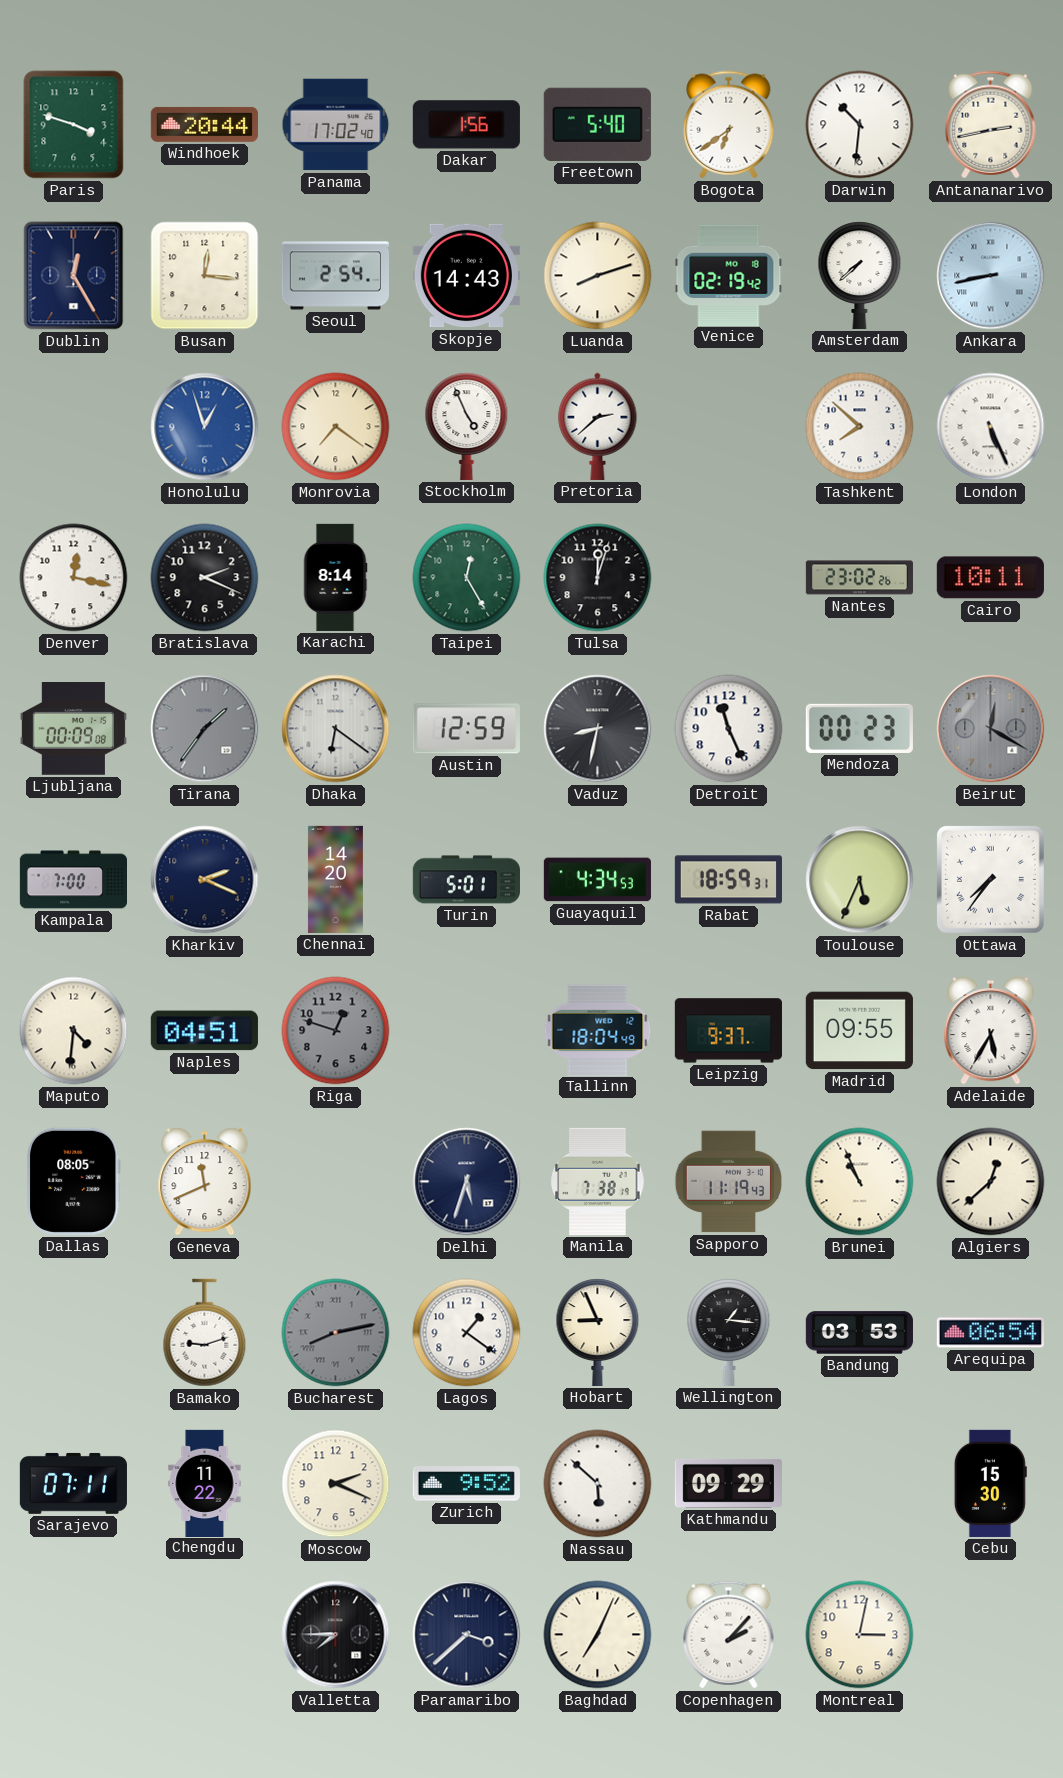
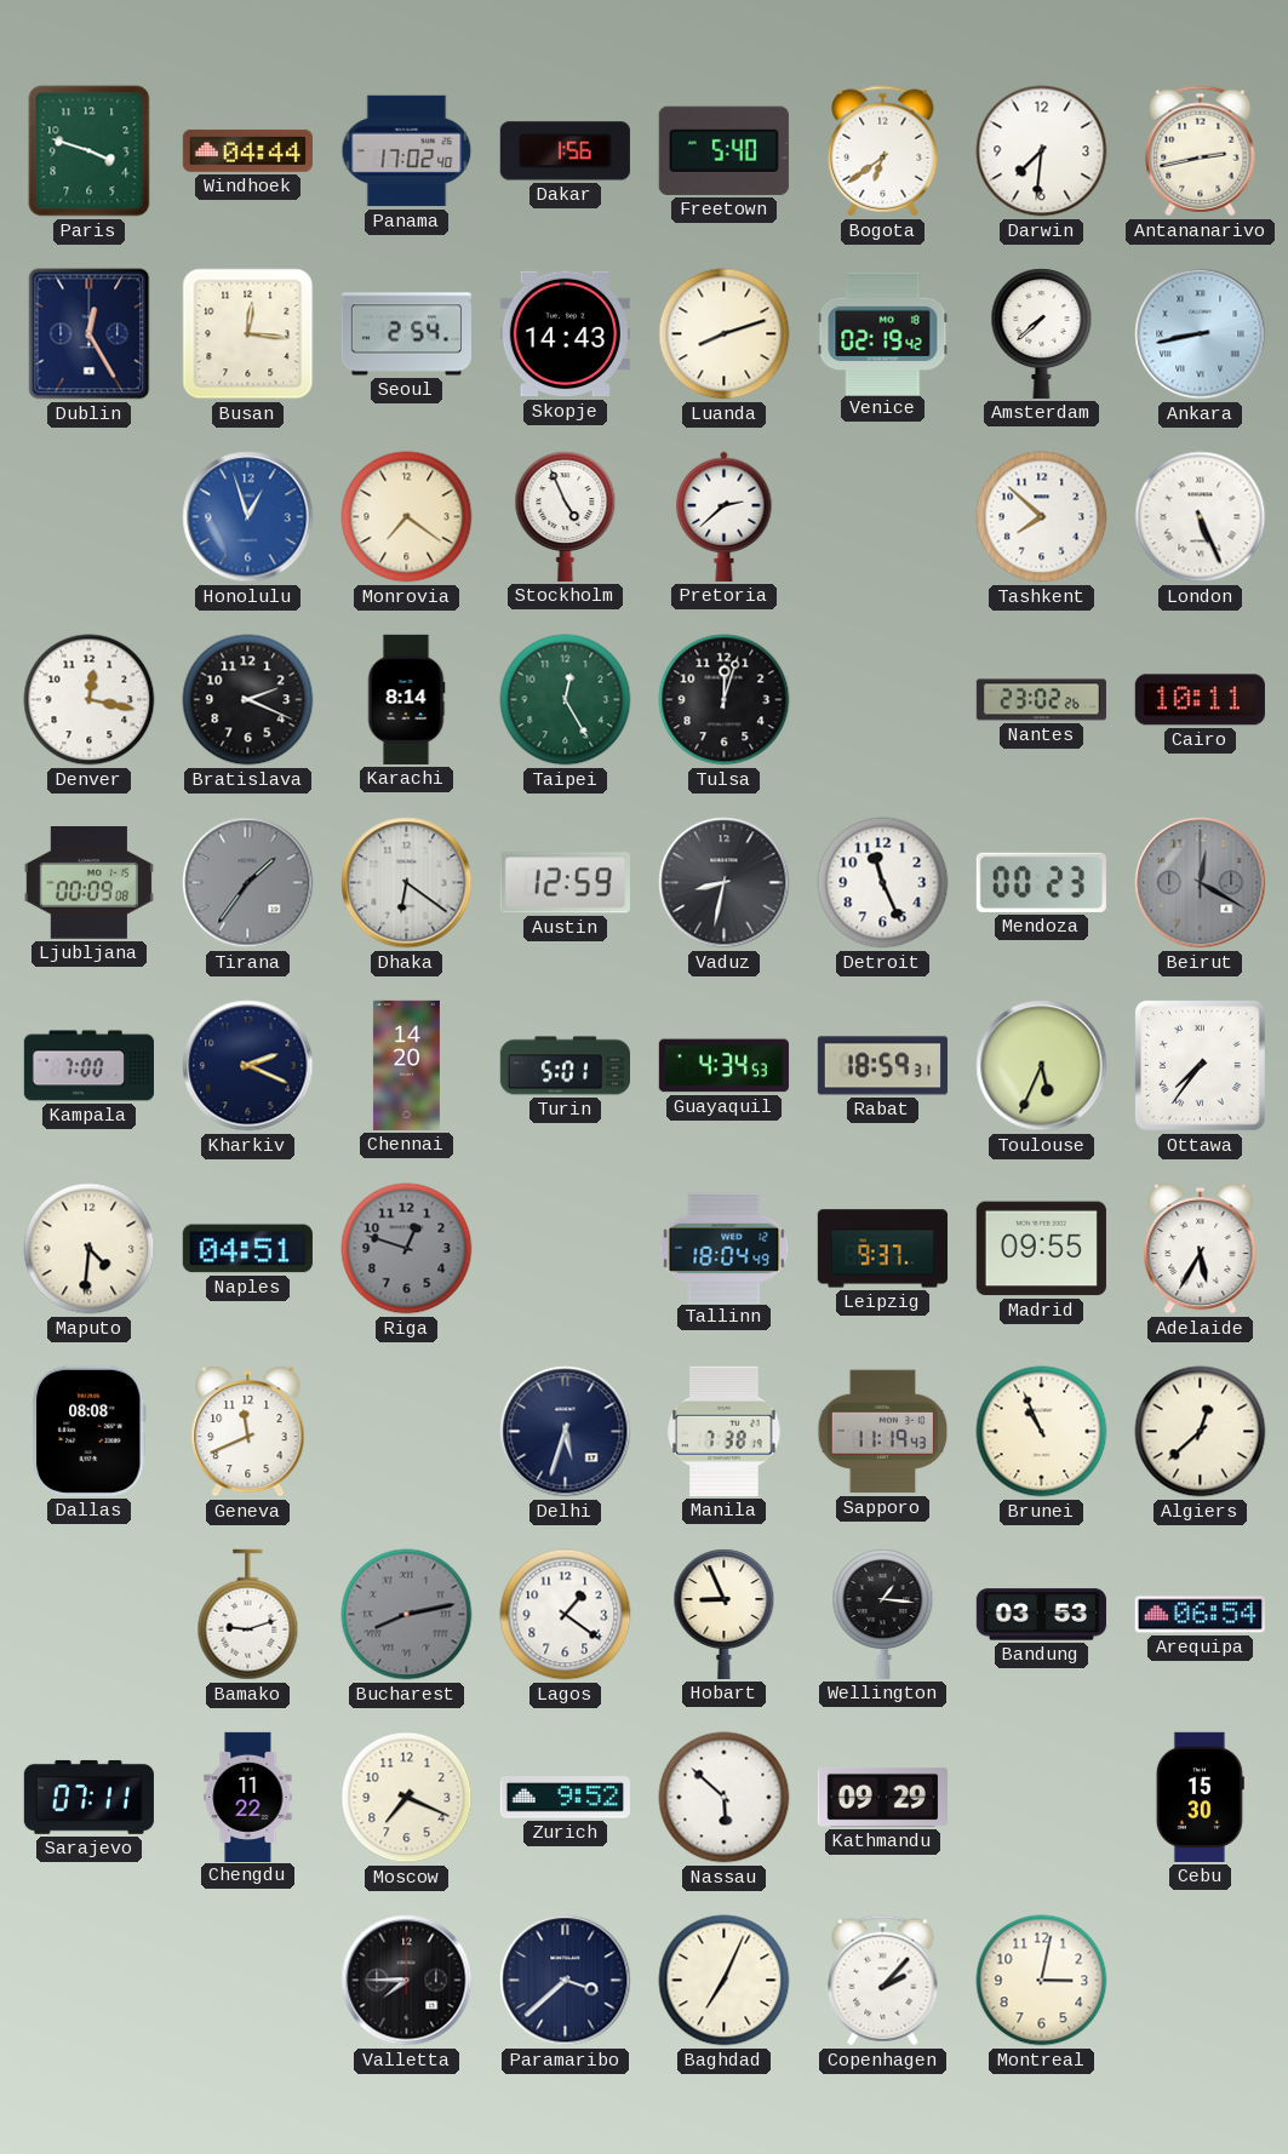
Windhoek: 20:44 -> 04:44
Darwin: 10:31 -> 7:31
Dallas: 08:05 -> 08:08
Moscow: 2:19 -> 7:19
